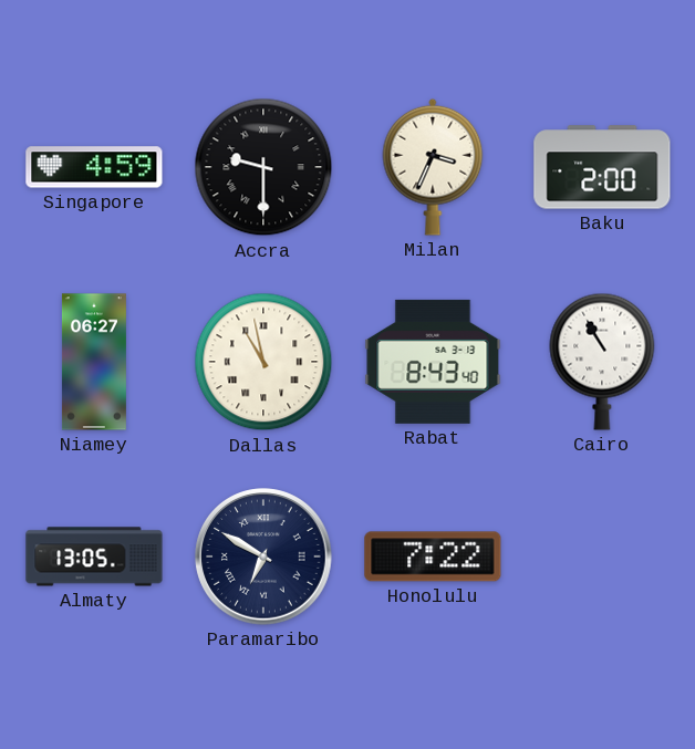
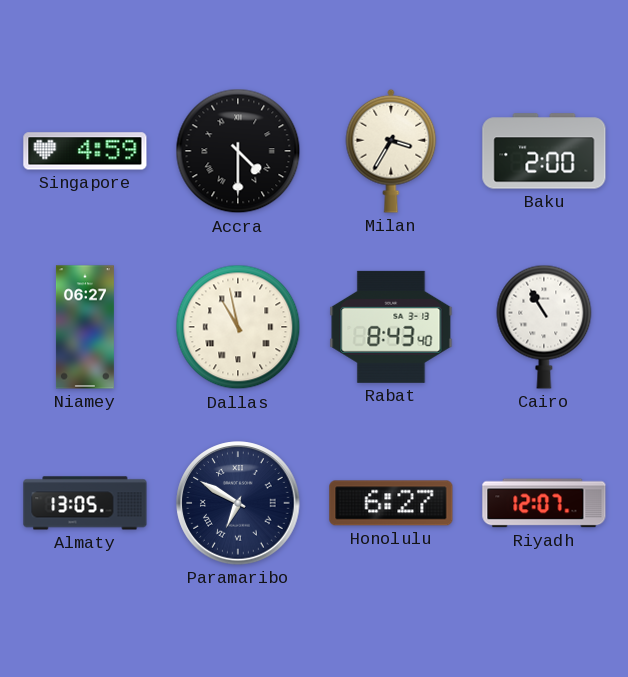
Accra: 9:30 -> 4:30
Milan: 3:34 -> 3:35
Honolulu: 7:22 -> 6:27
Riyadh: none -> 12:07
